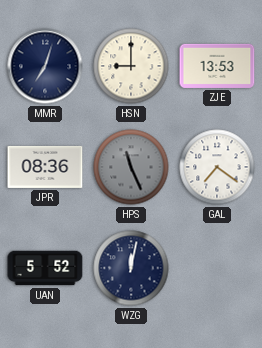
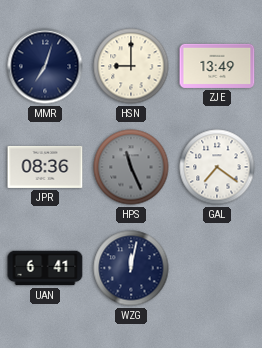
ZJE: 13:53 -> 13:49
UAN: 5:52 -> 6:41
